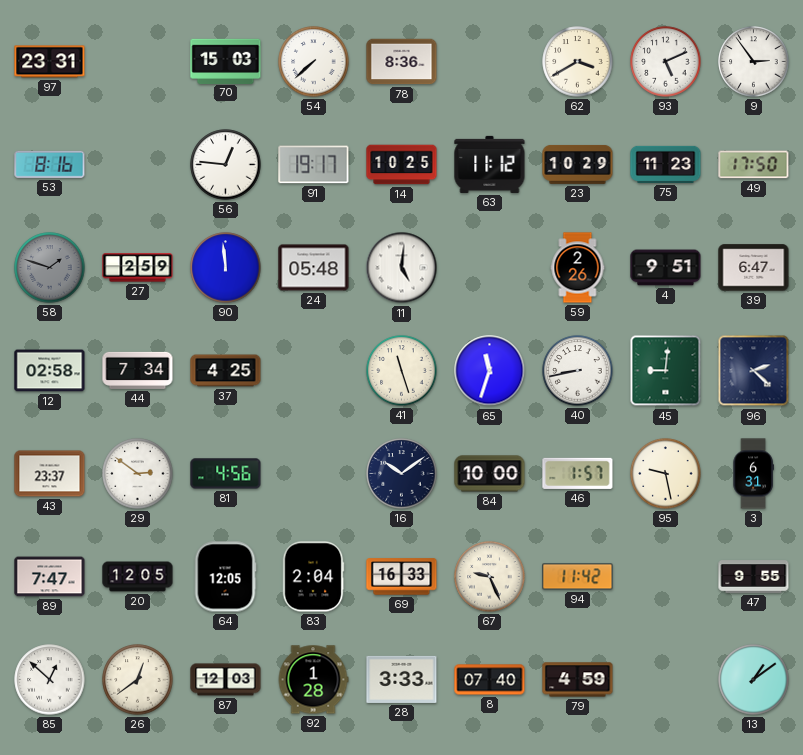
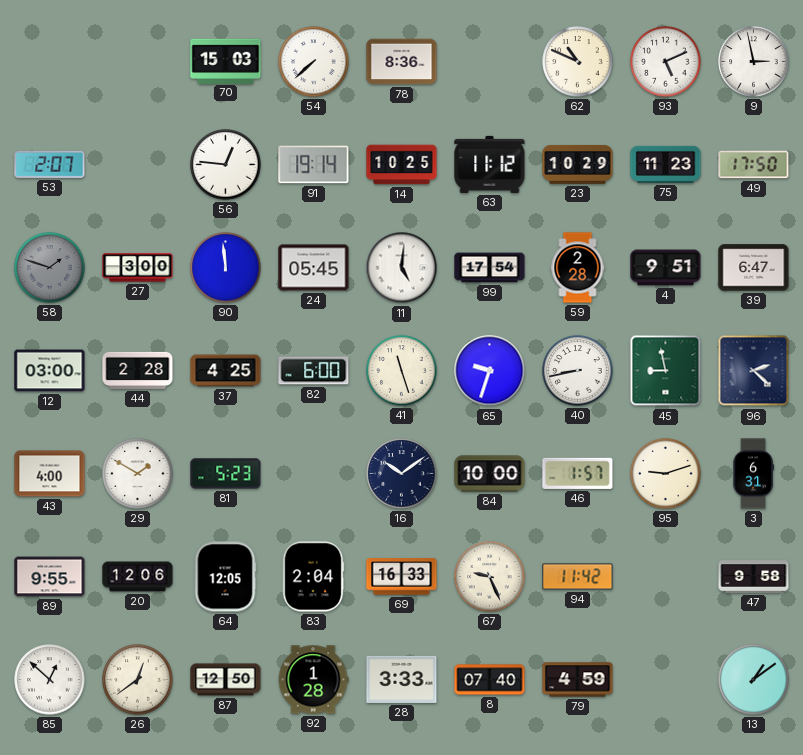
97: 23:31 -> none
62: 3:40 -> 10:49
9: 2:54 -> 2:58
53: 8:16 -> 2:07
91: 19:17 -> 19:14
27: 2:59 -> 3:00
24: 05:48 -> 05:45
99: none -> 17:54
59: 2:26 -> 2:28
12: 02:58 -> 03:00
44: 7:34 -> 2:28
82: none -> 6:00
65: 11:33 -> 9:33
45: 9:01 -> 8:58
43: 23:37 -> 4:00
29: 2:51 -> 1:50
81: 4:56 -> 5:23
95: 9:28 -> 9:12
89: 7:47 -> 9:55
20: 12:05 -> 12:06
47: 9:55 -> 9:58
87: 12:03 -> 12:50
